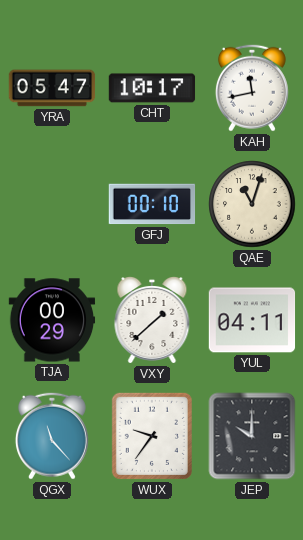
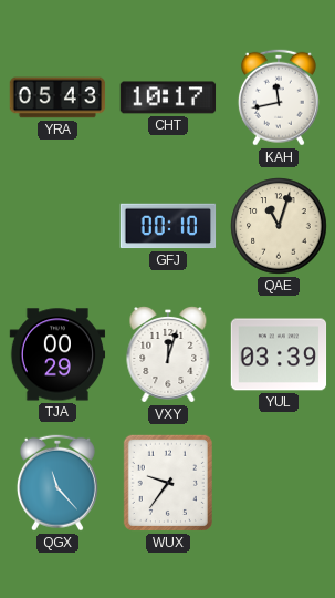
YRA: 05:47 -> 05:43
VXY: 1:38 -> 12:03
YUL: 04:11 -> 03:39
JEP: 10:00 -> none
